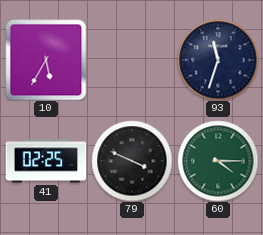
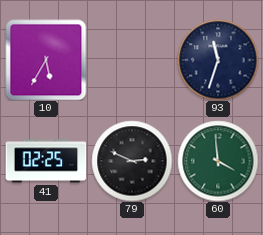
79: 3:49 -> 2:49
60: 4:15 -> 3:59
